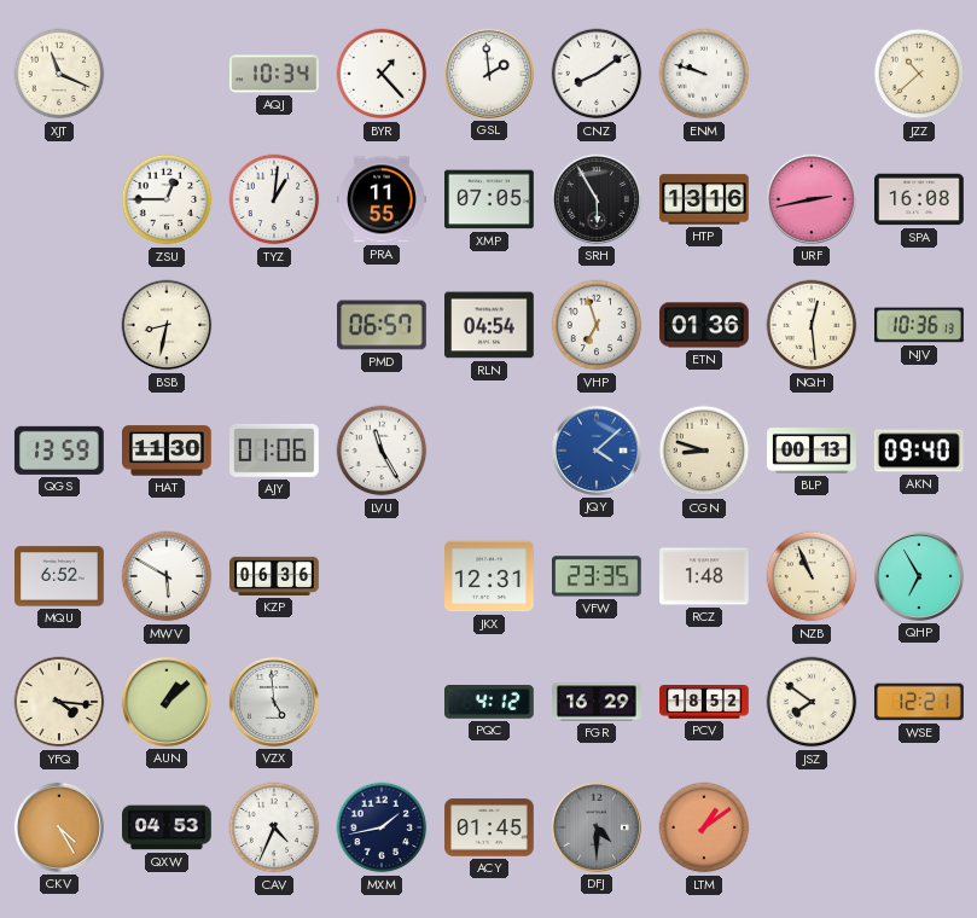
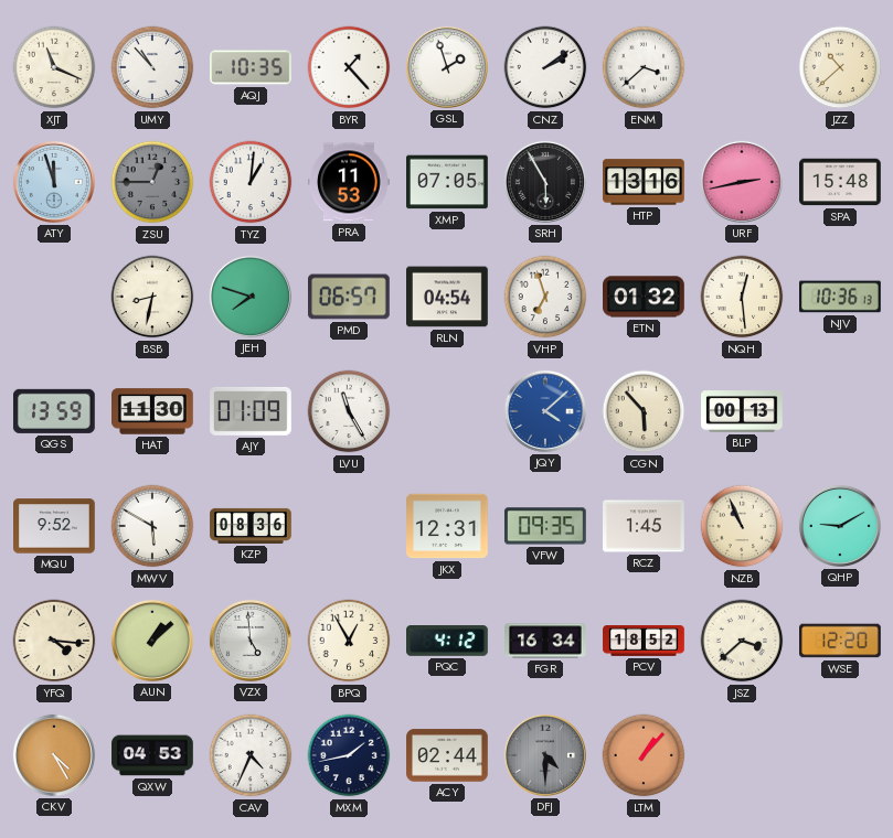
UMY: none -> 10:53
AQJ: 10:34 -> 10:35
GSL: 1:59 -> 1:57
CNZ: 8:09 -> 2:09
ENM: 9:48 -> 3:38
ATY: none -> 11:57
ZSU dial: white -> grey
PRA: 11:55 -> 11:53
SPA: 16:08 -> 15:48
JEH: none -> 7:48
ETN: 01:36 -> 01:32
AJY: 01:06 -> 01:09
CGN: 8:48 -> 5:53
AKN: 09:40 -> none
MQU: 6:52 -> 9:52
KZP: 06:36 -> 08:36
VFW: 23:35 -> 09:35
RCZ: 1:48 -> 1:45
QHP: 6:55 -> 9:10
BPQ: none -> 12:55
FGR: 16:29 -> 16:34
JSZ: 7:51 -> 3:38
WSE: 12:21 -> 12:20
ACY: 01:45 -> 02:44
LTM: 1:09 -> 1:07
